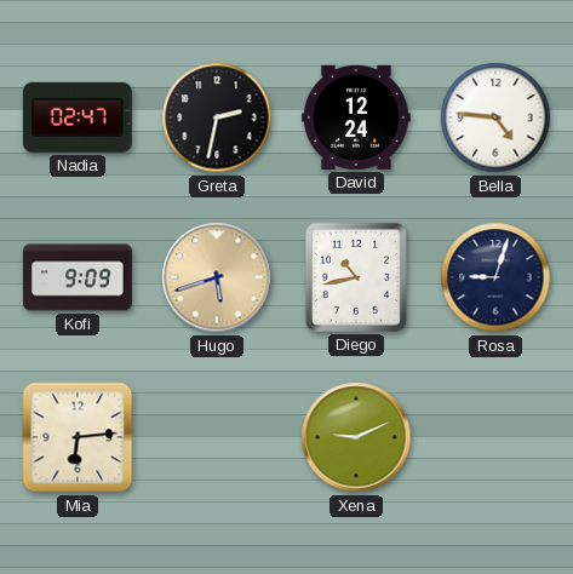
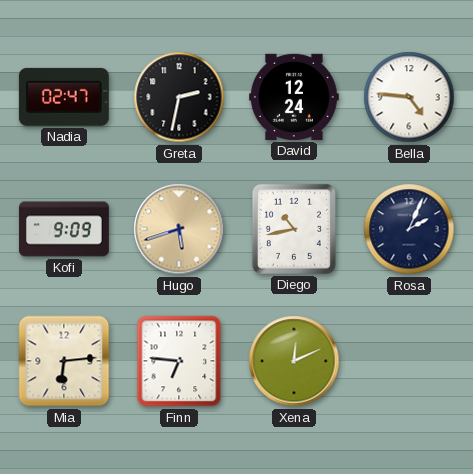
Rosa: 9:03 -> 2:04
Finn: none -> 6:46
Xena: 9:11 -> 12:11
